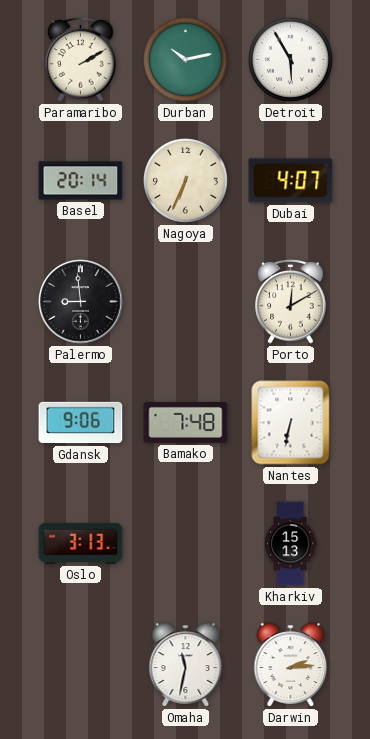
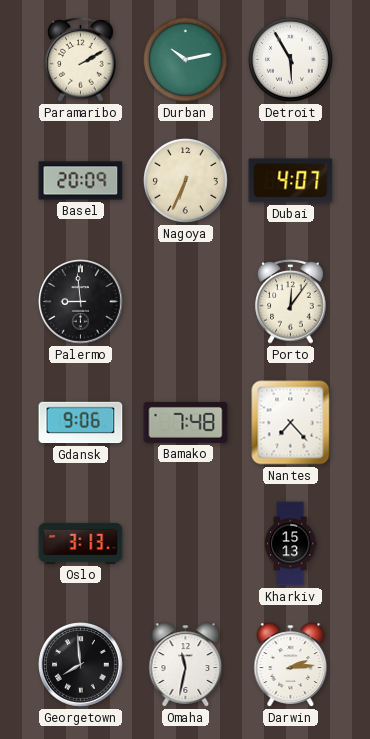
Basel: 20:14 -> 20:09
Porto: 12:10 -> 12:06
Nantes: 6:32 -> 7:23
Georgetown: none -> 7:59
